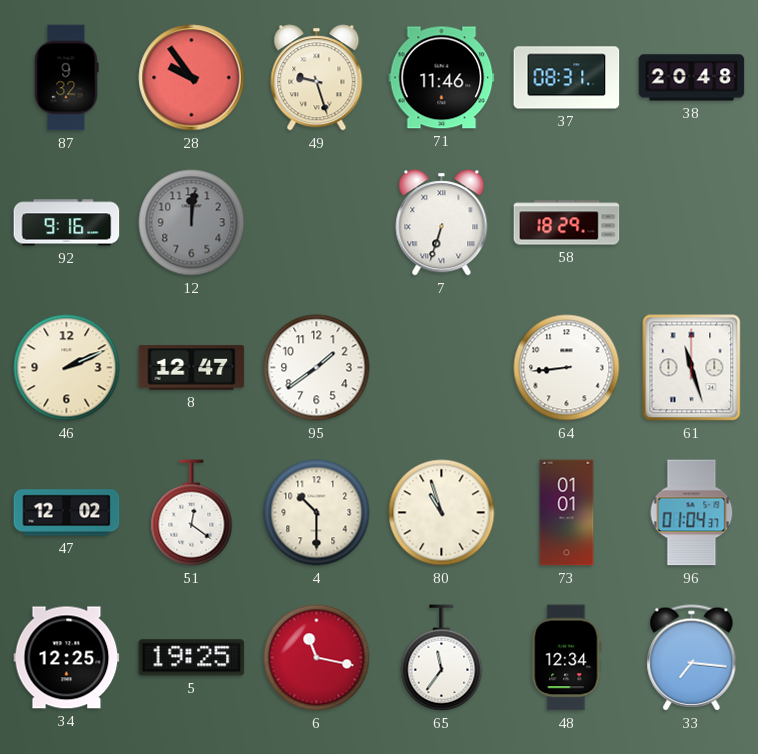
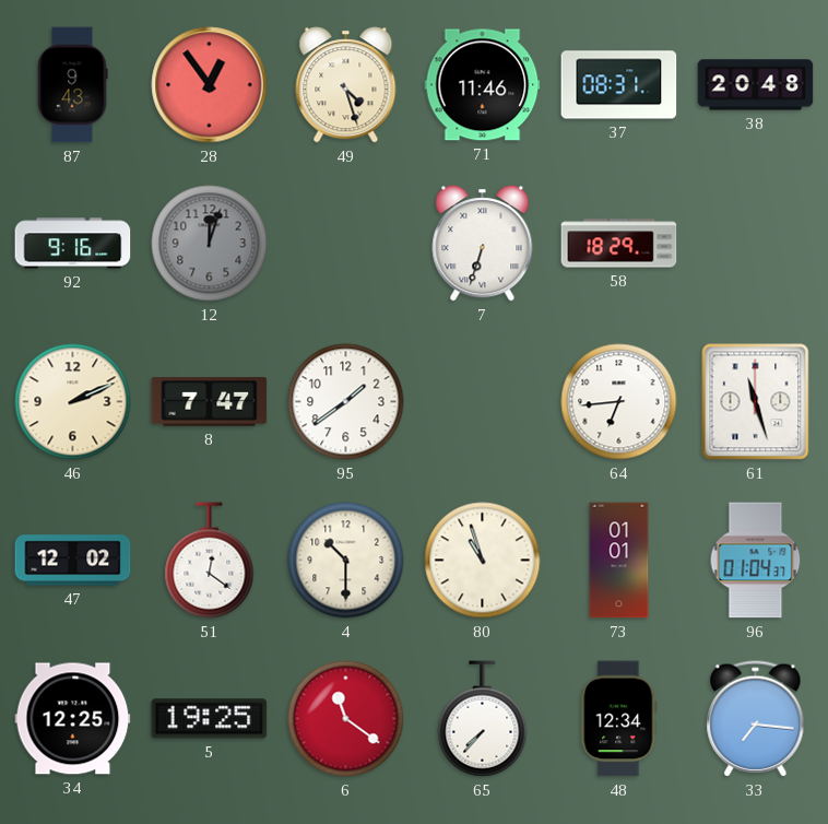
87: 9:32 -> 9:43
28: 9:54 -> 12:54
49: 9:27 -> 4:27
12: 12:01 -> 12:03
8: 12:47 -> 7:47
64: 8:44 -> 6:44
6: 11:17 -> 11:21
65: 11:36 -> 7:37
